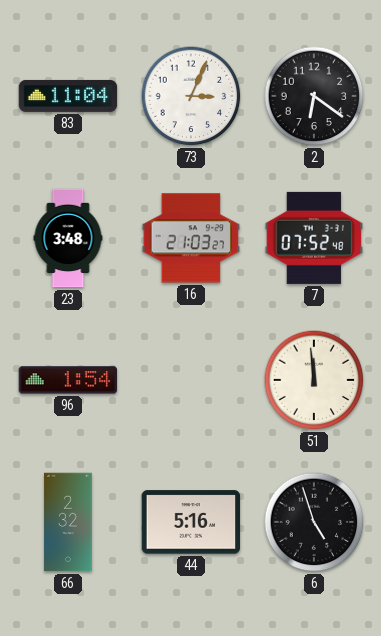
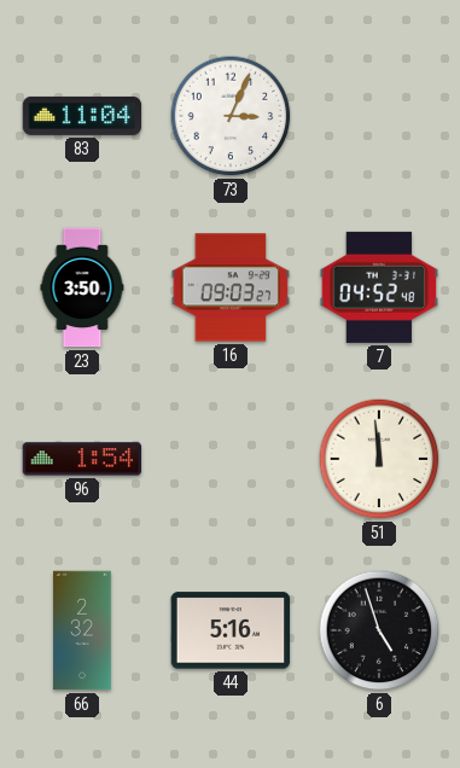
2: 6:21 -> none
23: 3:48 -> 3:50
16: 21:03 -> 09:03
7: 07:52 -> 04:52
